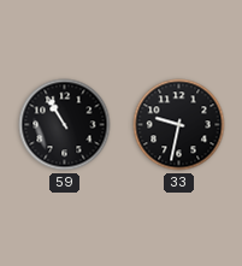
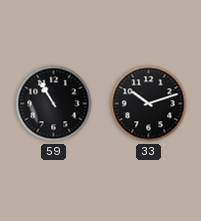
33: 9:32 -> 10:12
